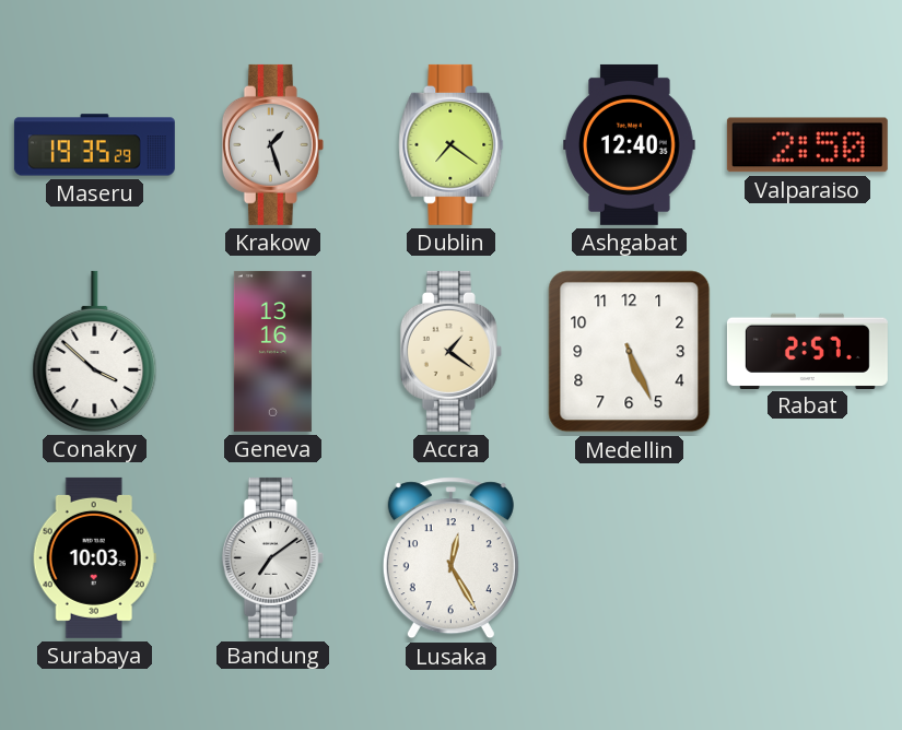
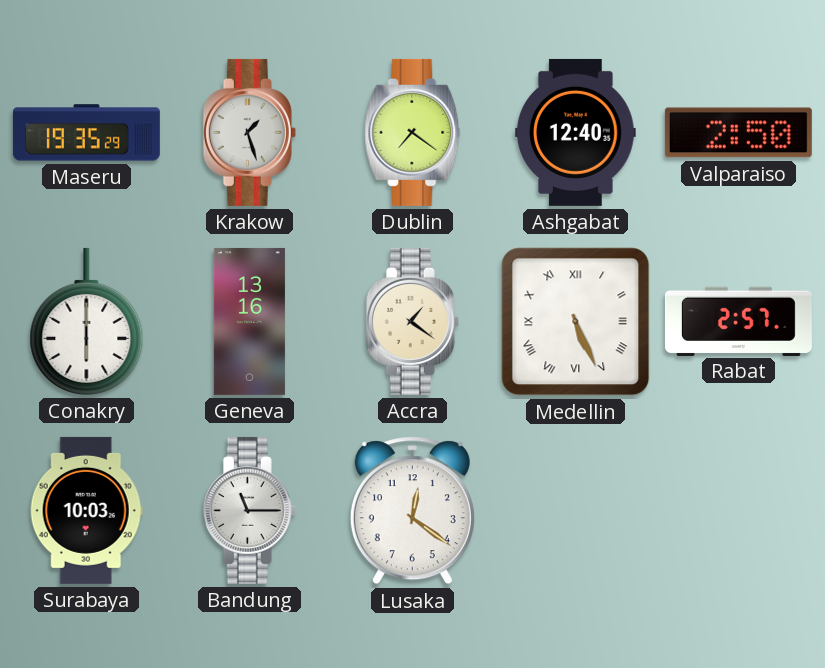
Conakry: 3:52 -> 6:00
Medellin numerals: Arabic -> Roman
Bandung: 7:09 -> 11:15
Lusaka: 12:25 -> 12:21
